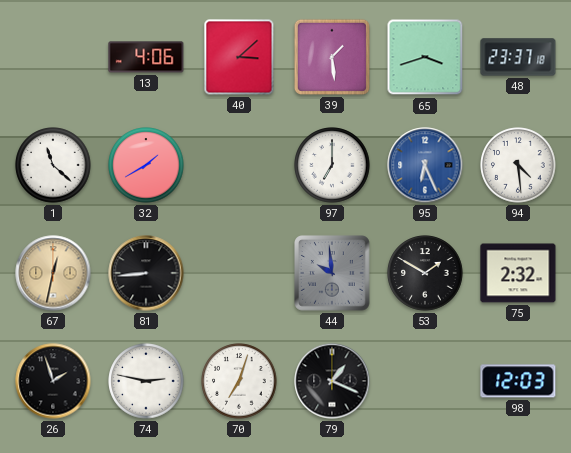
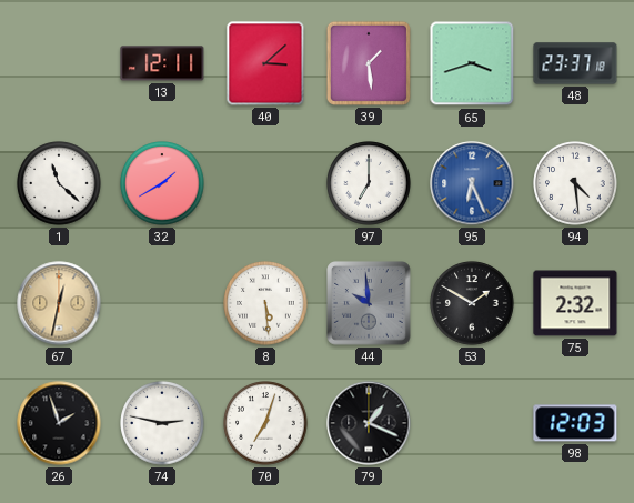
13: 4:06 -> 12:11
81: 8:44 -> none
8: none -> 5:29
